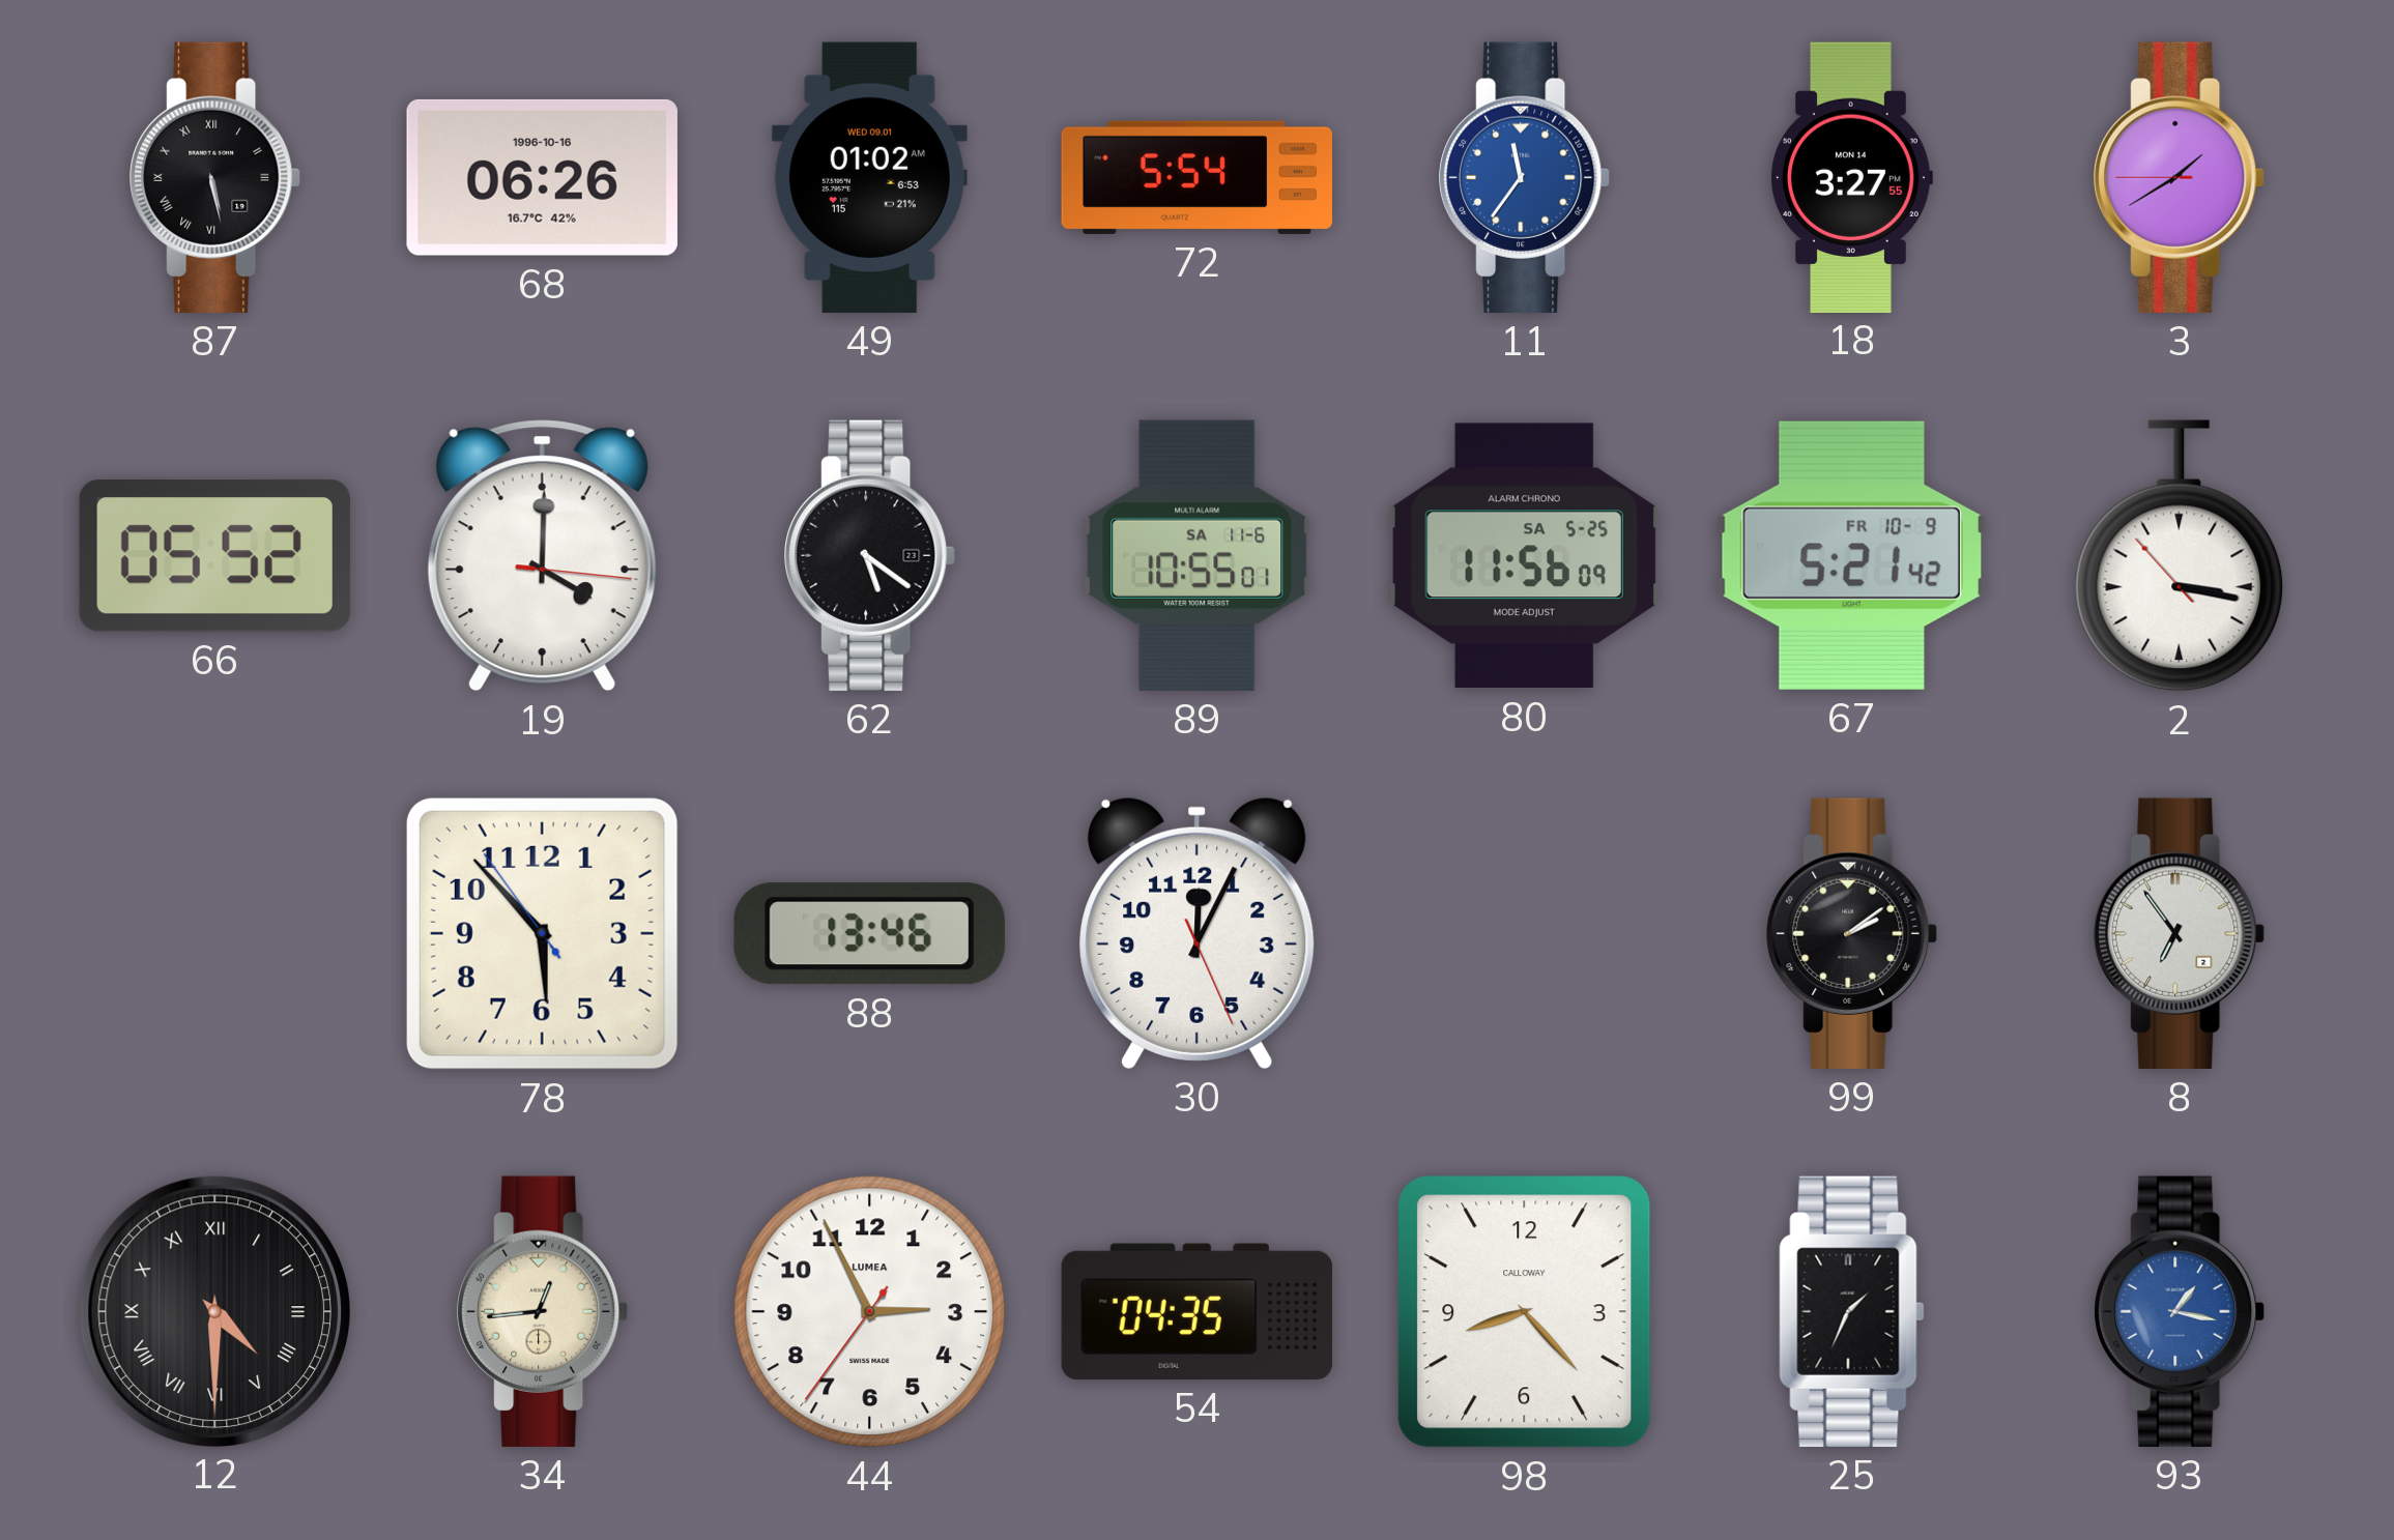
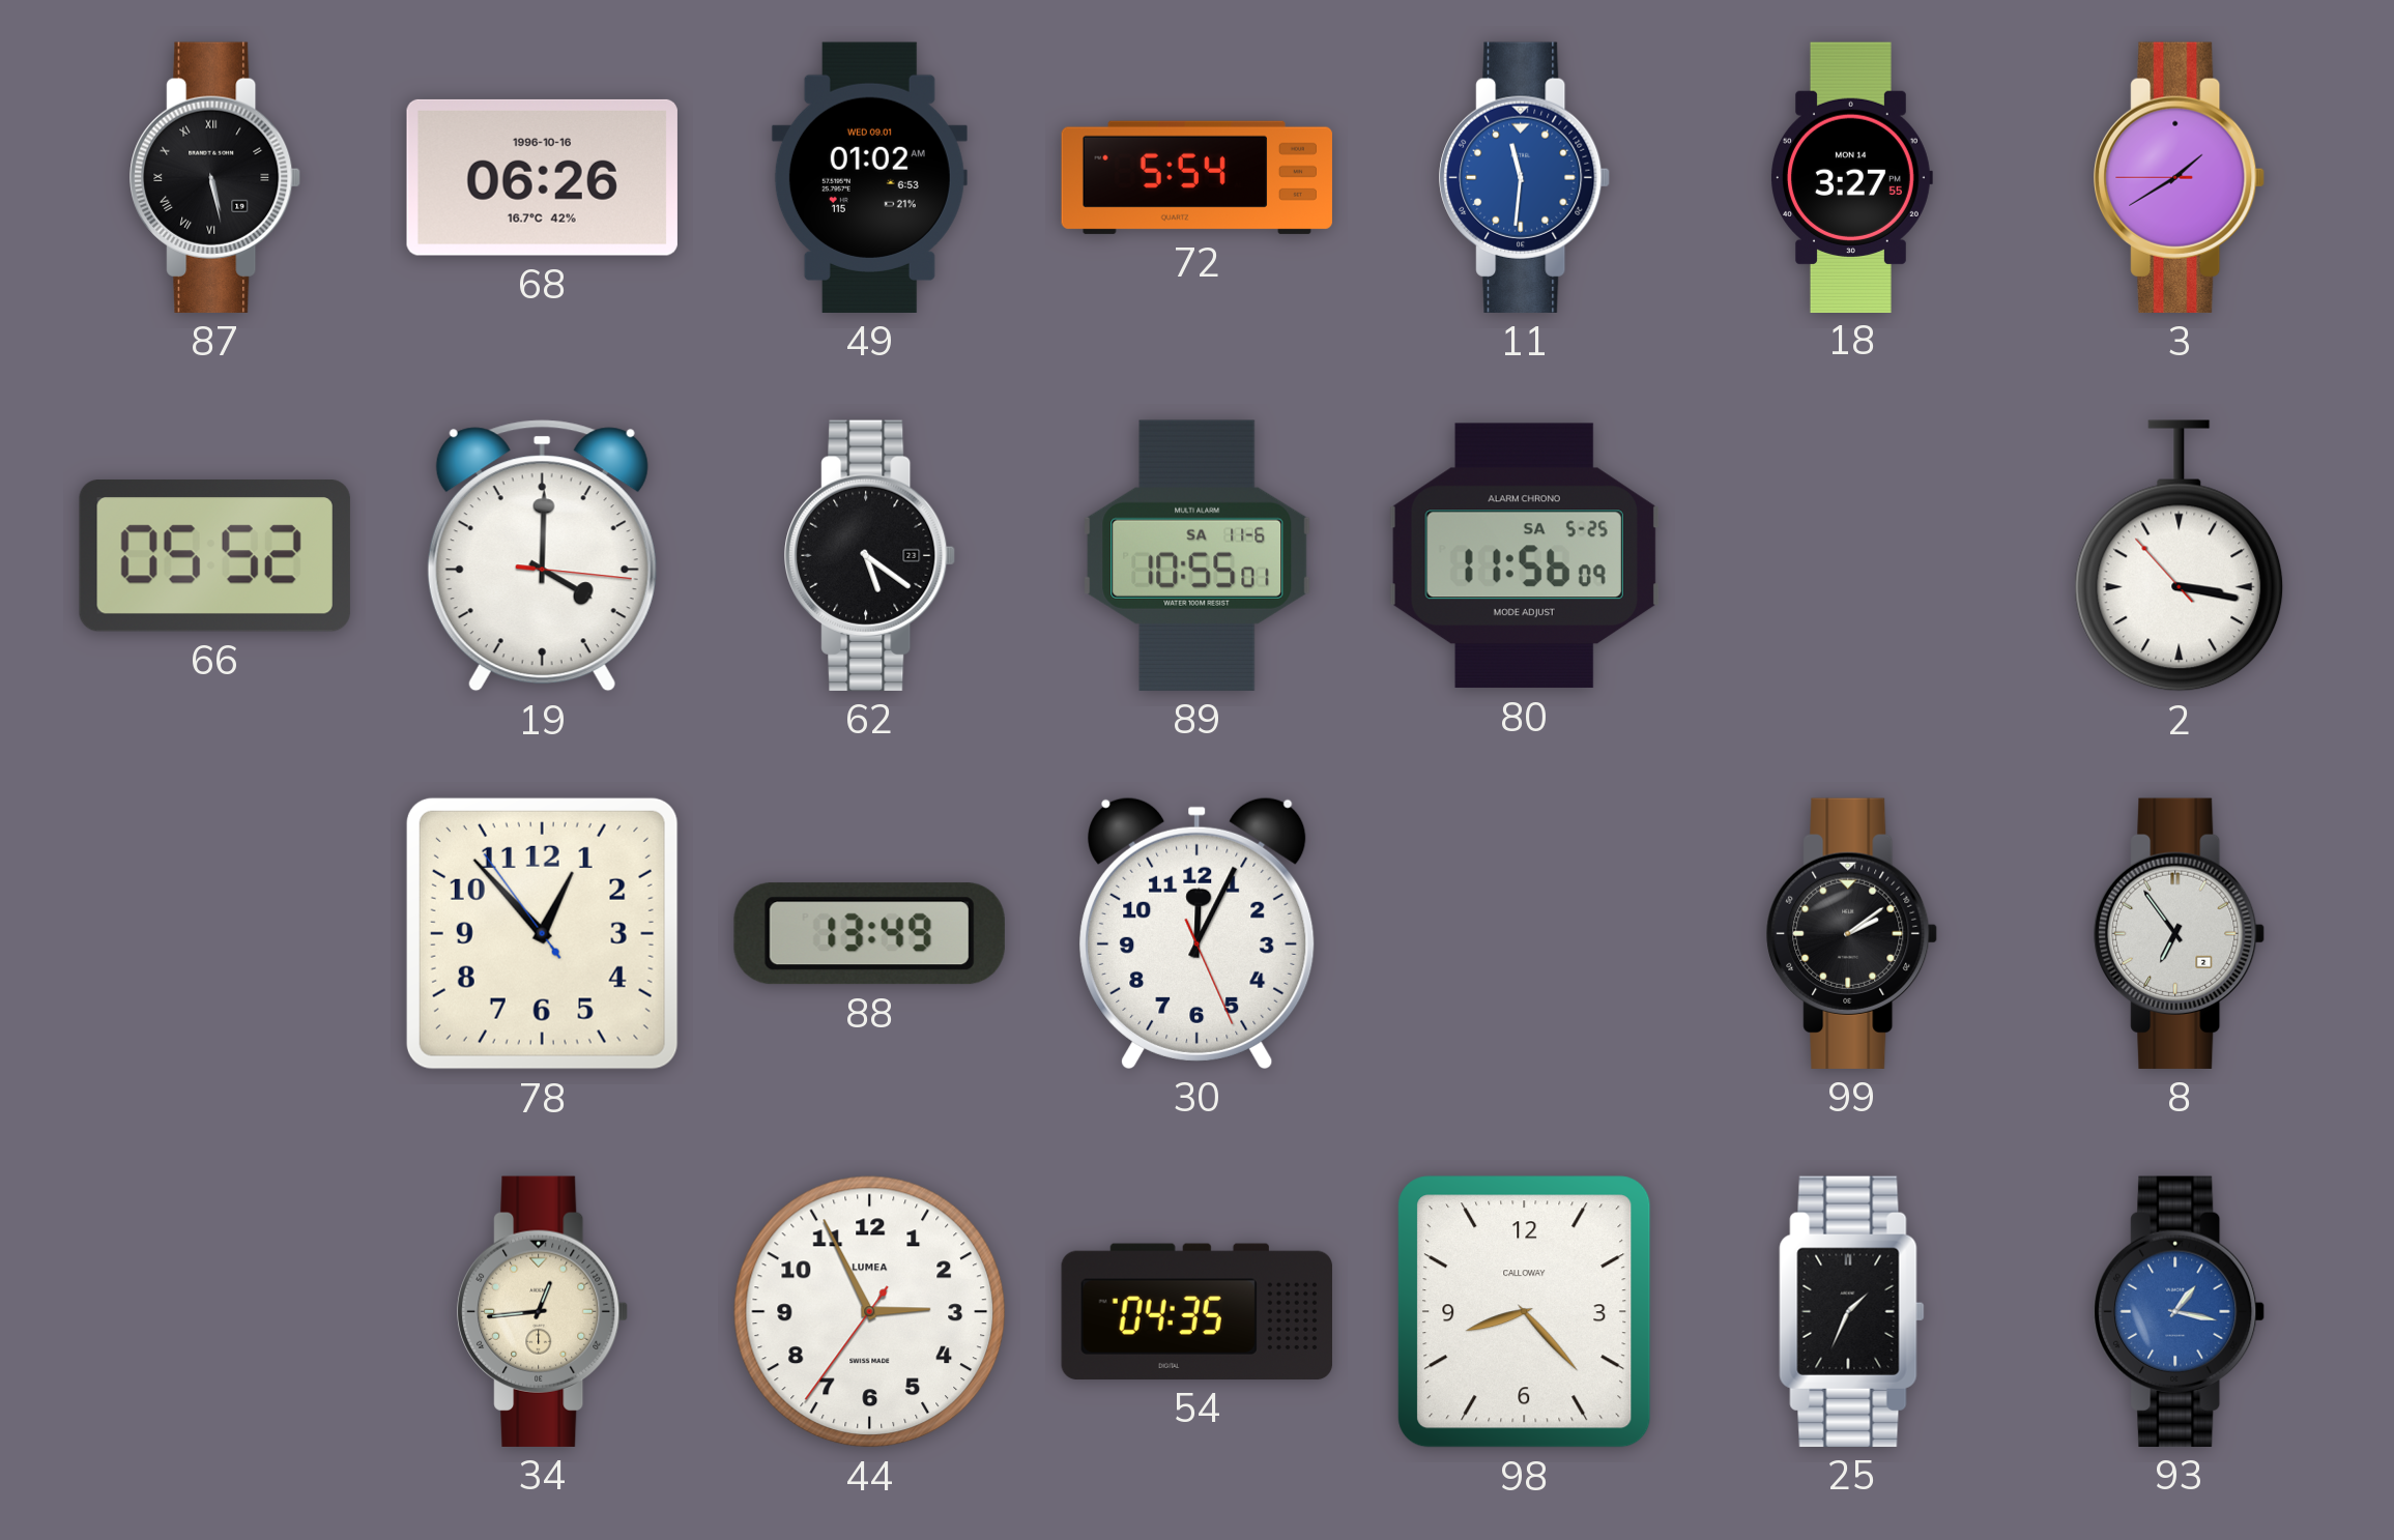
11: 11:36 -> 11:31
67: 5:21 -> none
78: 5:52 -> 12:52
88: 13:46 -> 13:49
12: 4:30 -> none
